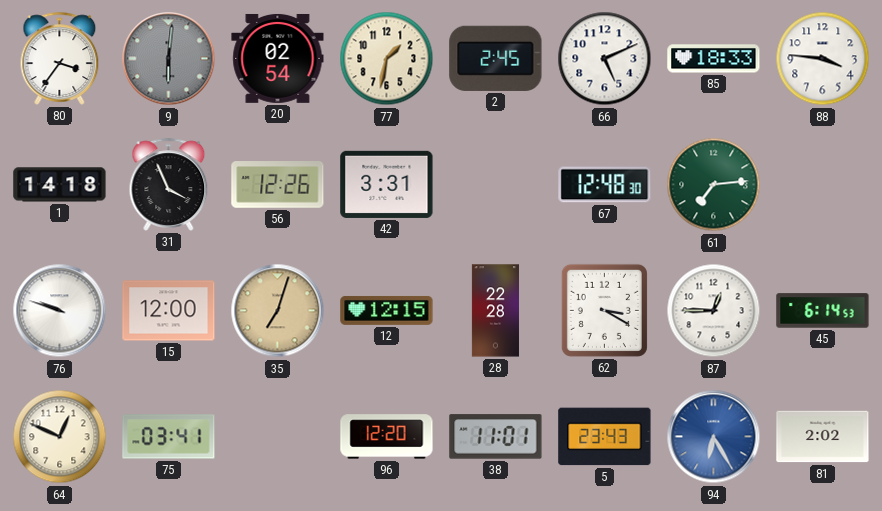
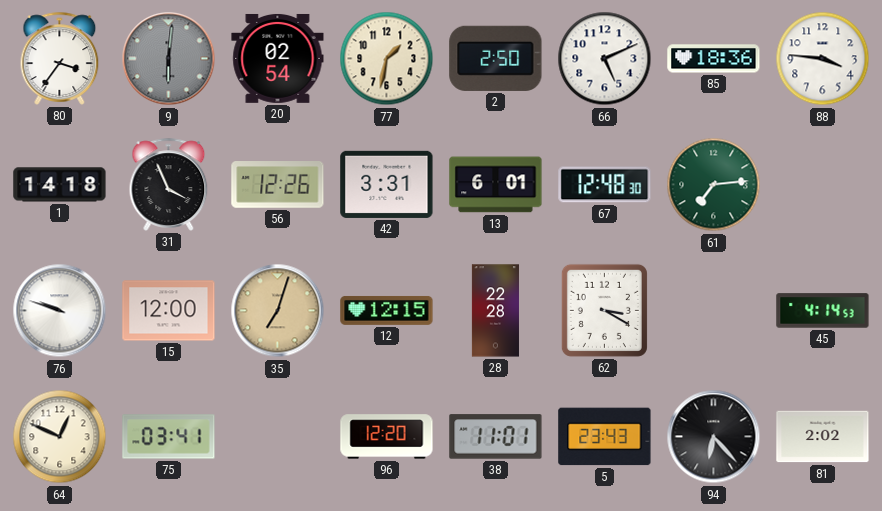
2: 2:45 -> 2:50
85: 18:33 -> 18:36
13: none -> 6:01
87: 12:45 -> none
45: 6:14 -> 4:14
94: 6:25 -> 6:23
94 dial: blue -> black
